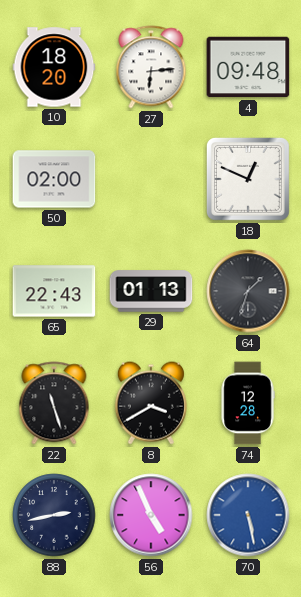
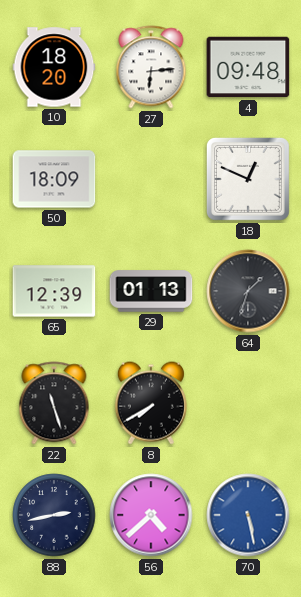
50: 02:00 -> 18:09
65: 22:43 -> 12:39
8: 3:40 -> 7:40
74: 12:28 -> none
56: 4:56 -> 4:38
